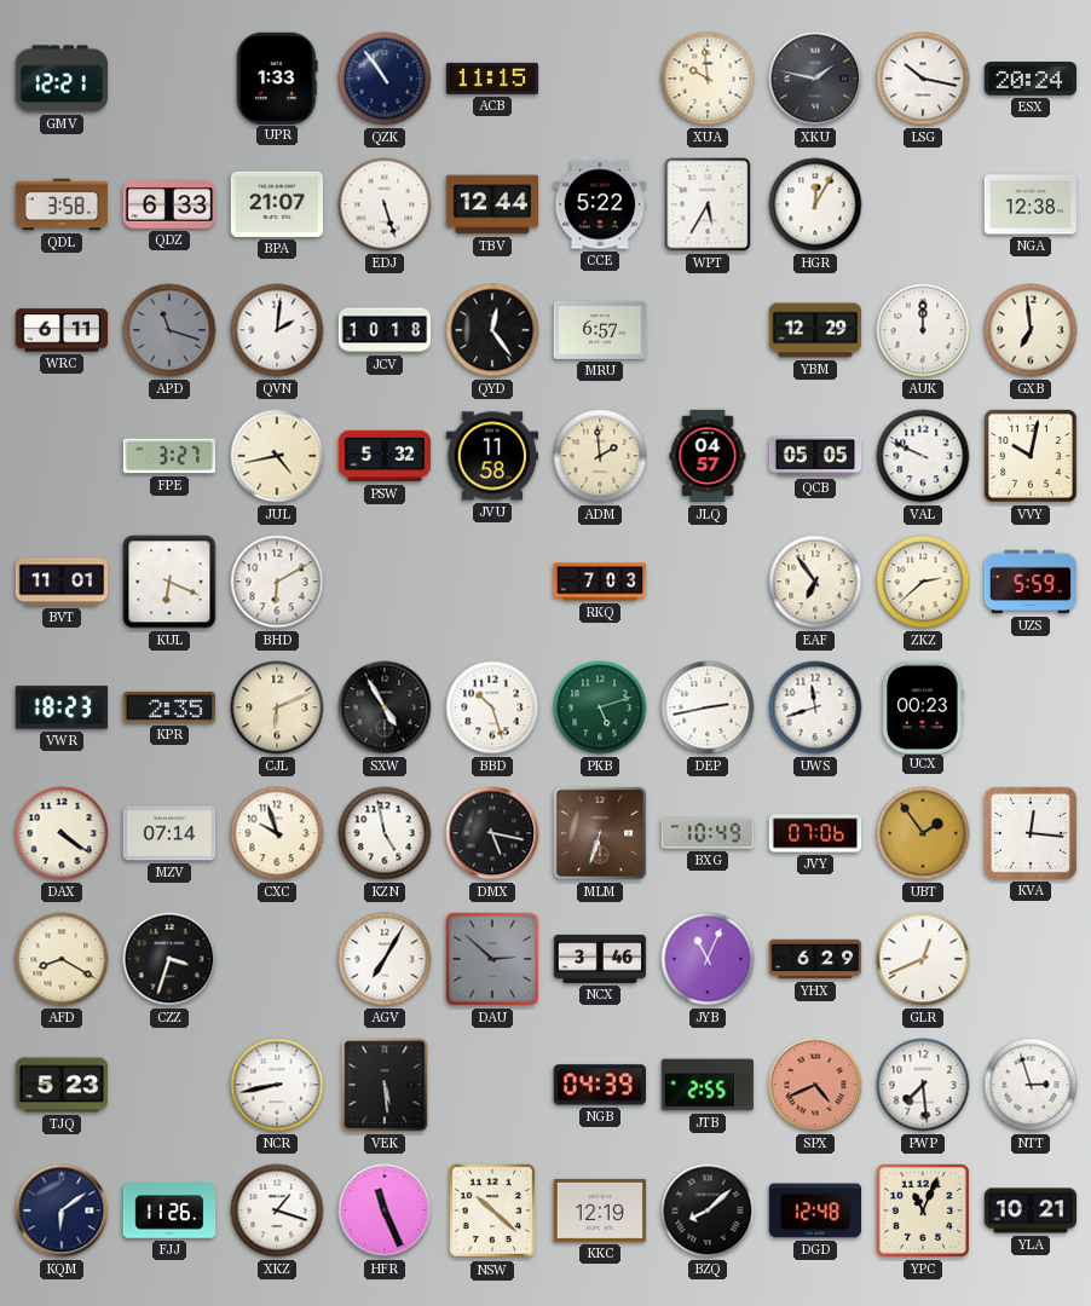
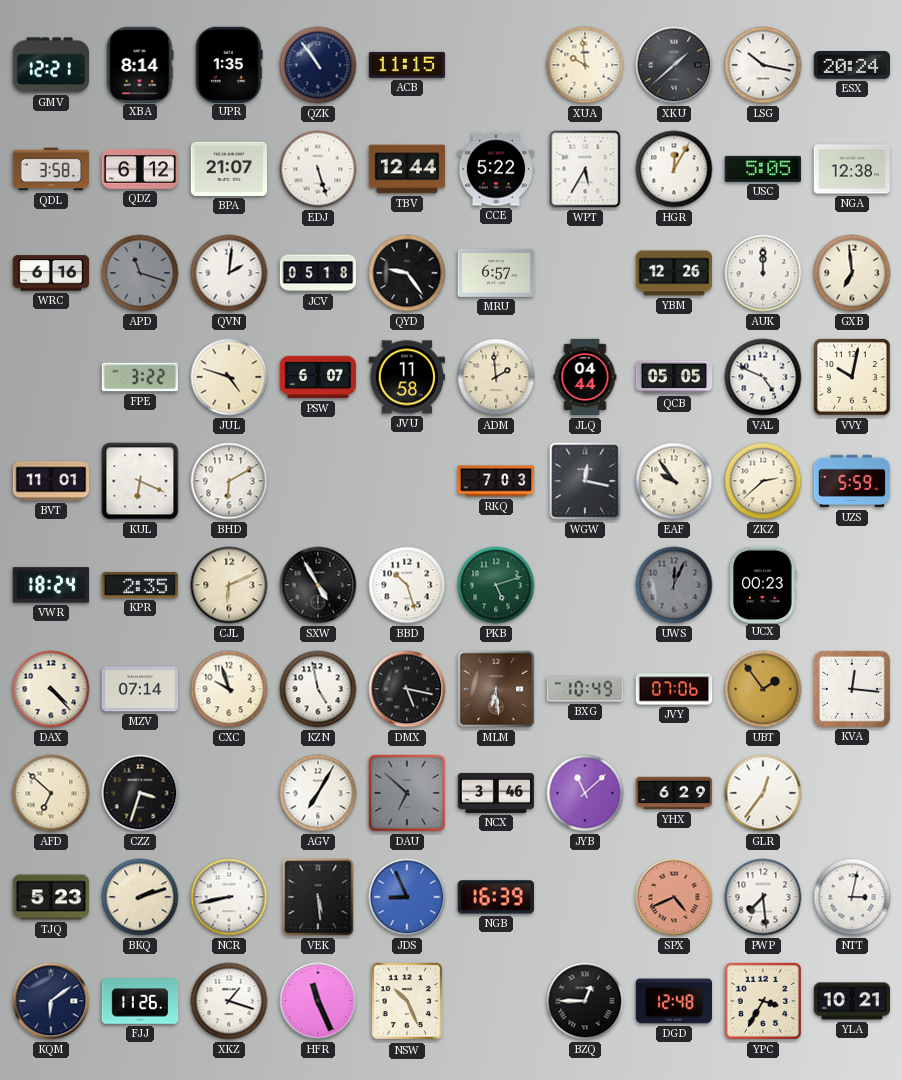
XBA: none -> 8:14
UPR: 1:33 -> 1:35
XKU: 1:47 -> 1:38
QDZ: 6:33 -> 6:12
USC: none -> 5:05
WRC: 6:11 -> 6:16
JCV: 10:18 -> 05:18
QYD: 12:24 -> 9:24
YBM: 12:29 -> 12:26
FPE: 3:27 -> 3:22
JUL: 4:43 -> 4:48
PSW: 5:32 -> 6:07
JLQ: 04:57 -> 04:44
VAL: 9:49 -> 4:49
WGW: none -> 12:17
EAF: 6:54 -> 9:54
VWR: 18:23 -> 18:24
DEP: 2:43 -> none
UWS: 11:42 -> 12:04
UWS dial: white -> grey
DAX: 4:21 -> 4:23
MLM: 6:33 -> 6:29
AFD: 8:20 -> 6:52
DAU: 2:52 -> 6:52
JYB: 11:04 -> 11:08
GLR: 12:41 -> 12:36
BKQ: none -> 2:12
JDS: none -> 8:56
NGB: 04:39 -> 16:39
JTB: 2:55 -> none
NTT: 2:57 -> 3:02
NSW: 10:22 -> 10:26
KKC: 12:19 -> none
BZQ: 8:08 -> 12:45
YPC: 11:04 -> 3:35
